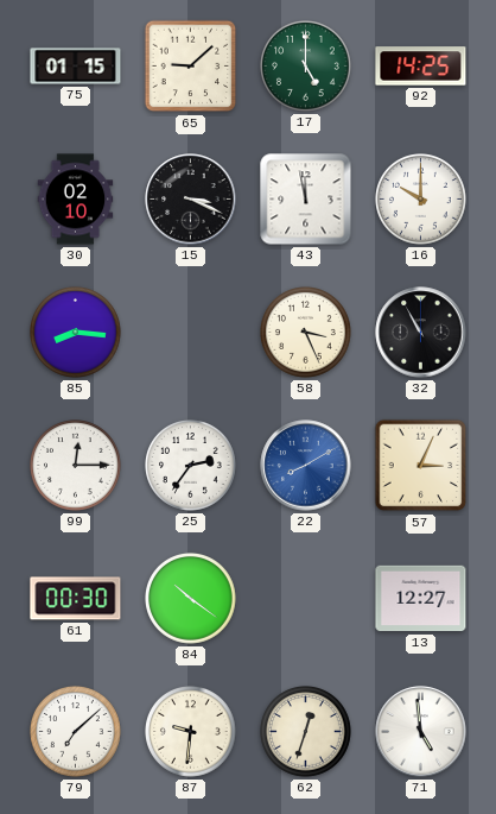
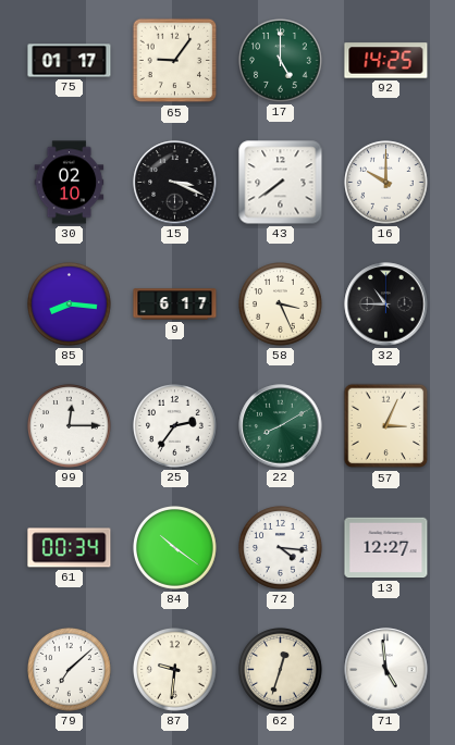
75: 01:15 -> 01:17
65: 9:08 -> 9:06
43: 11:58 -> 7:39
9: none -> 6:17
32: 10:55 -> 10:45
22 dial: blue -> green
61: 00:30 -> 00:34
72: none -> 4:16
